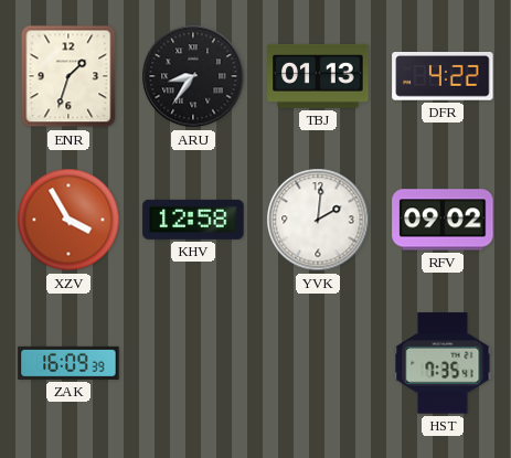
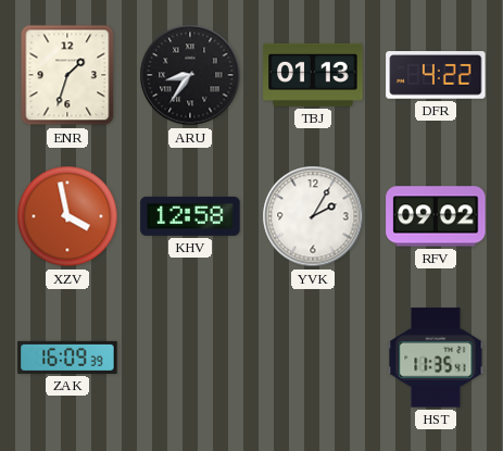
XZV: 3:55 -> 3:58
YVK: 2:01 -> 2:05
HST: 7:35 -> 11:35
